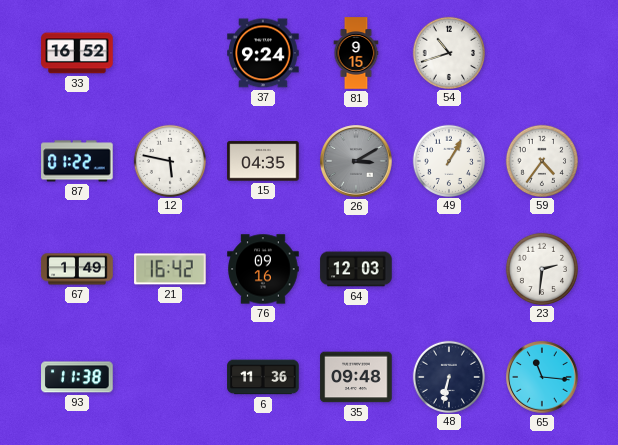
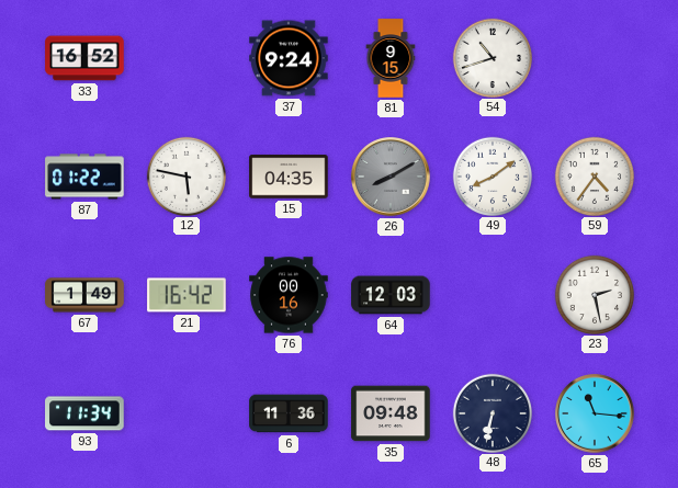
26: 3:10 -> 8:10
49: 1:05 -> 8:09
76: 09:16 -> 00:16
23: 2:31 -> 2:28
93: 11:38 -> 11:34
